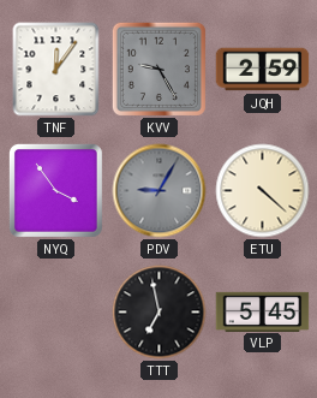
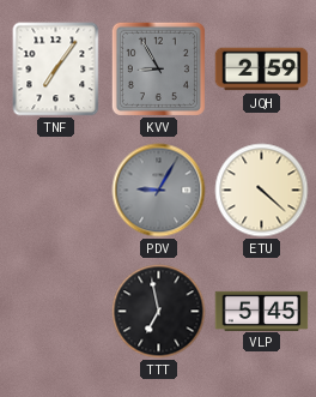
TNF: 12:06 -> 7:06
KVV: 9:25 -> 8:55
NYQ: 3:54 -> none
